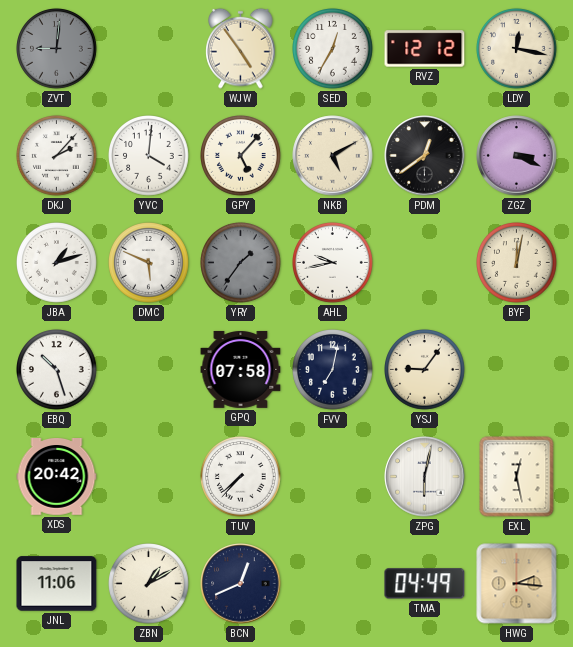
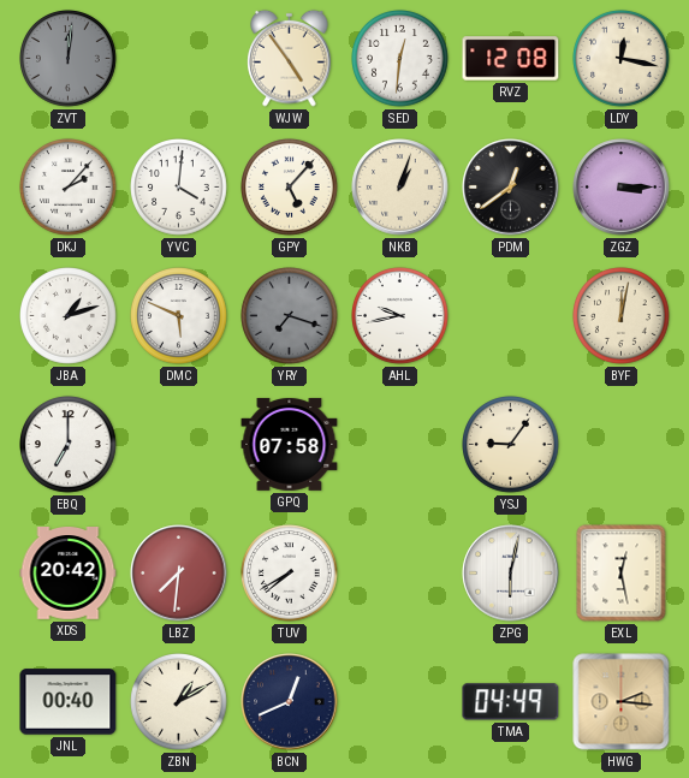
ZVT: 9:01 -> 12:01
SED: 12:35 -> 12:31
RVZ: 12:12 -> 12:08
NKB: 5:10 -> 1:03
ZGZ: 3:19 -> 3:15
YRY: 1:36 -> 7:18
EBQ: 10:27 -> 7:00
FVV: 7:02 -> none
LBZ: none -> 7:31
TUV: 7:37 -> 7:40
JNL: 11:06 -> 00:40
